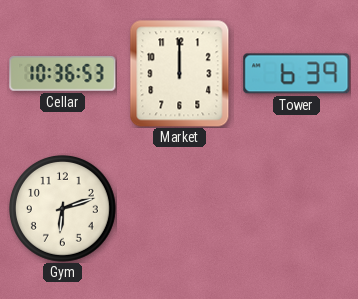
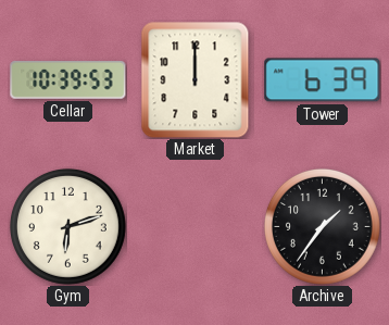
Cellar: 10:36 -> 10:39
Archive: none -> 1:36
